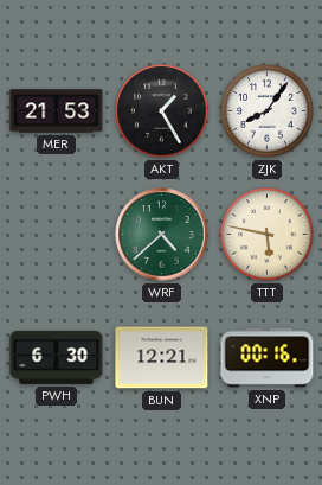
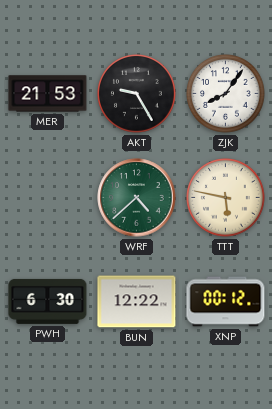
AKT: 1:25 -> 9:25
BUN: 12:21 -> 12:22
XNP: 00:16 -> 00:12
